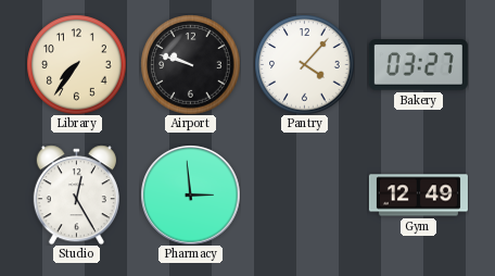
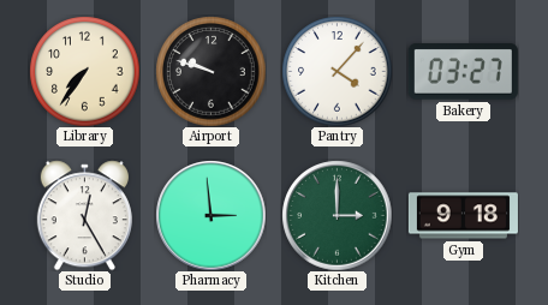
Kitchen: none -> 3:00
Gym: 12:49 -> 9:18
